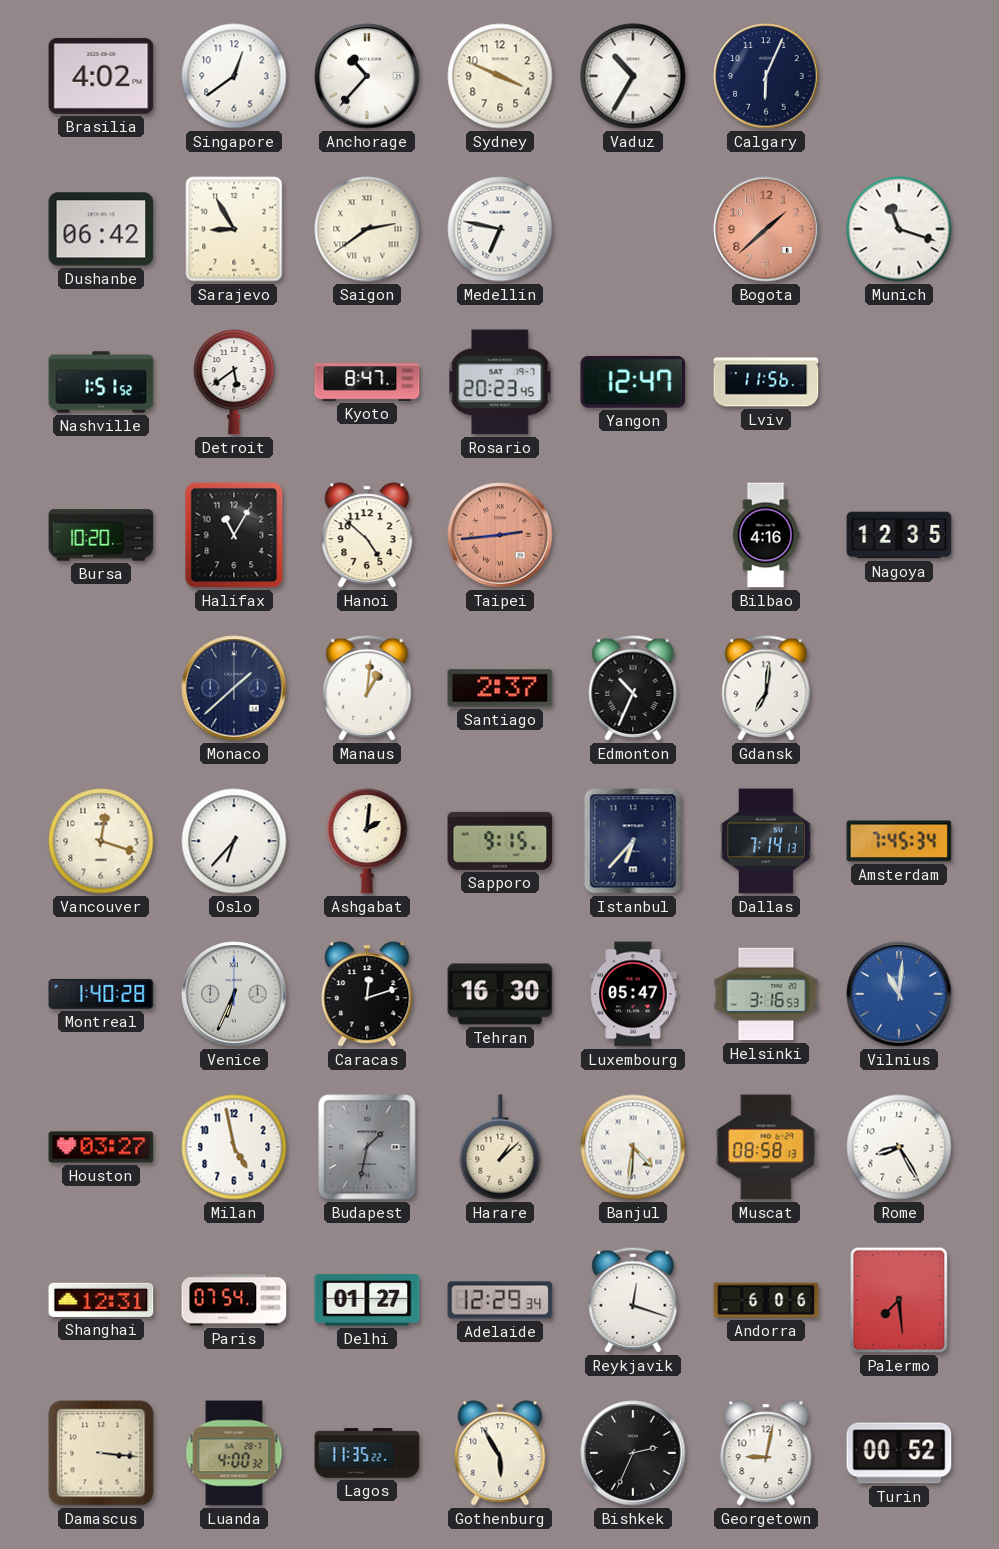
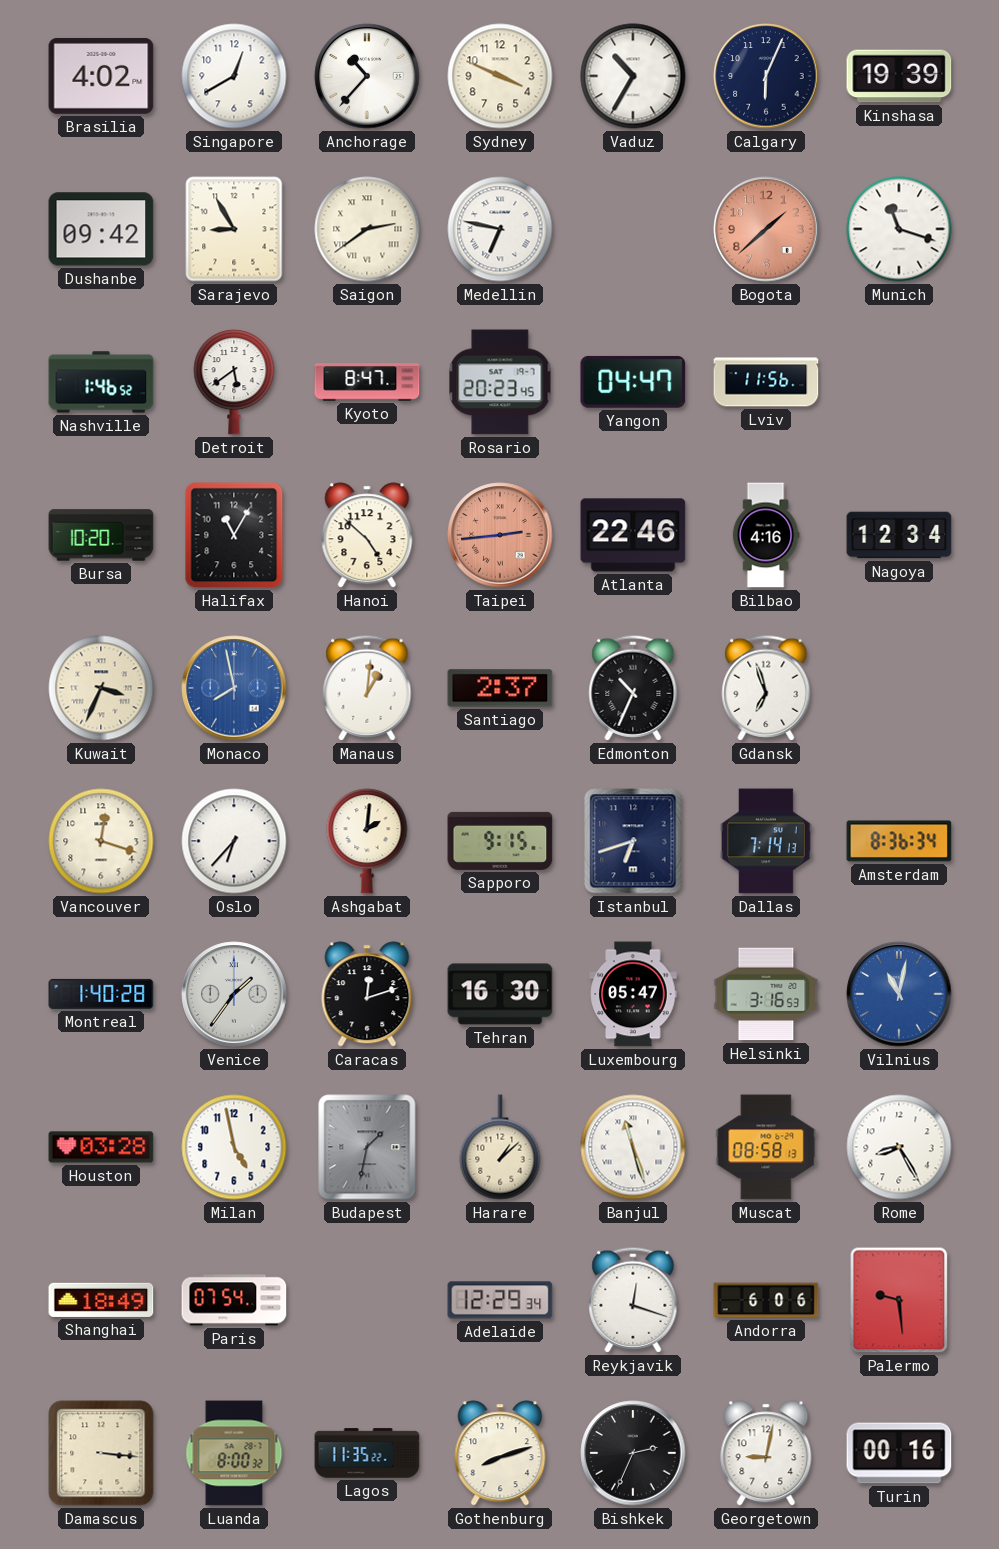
Singapore: 12:39 -> 12:40
Kinshasa: none -> 19:39
Dushanbe: 06:42 -> 09:42
Nashville: 1:51 -> 1:46
Yangon: 12:47 -> 04:47
Atlanta: none -> 22:46
Nagoya: 12:35 -> 12:34
Kuwait: none -> 3:34
Monaco: 1:38 -> 7:58
Monaco dial: navy -> blue
Gdansk: 7:01 -> 6:57
Istanbul: 6:37 -> 6:42
Amsterdam: 7:45 -> 8:36
Venice: 6:34 -> 1:36
Vilnius: 11:01 -> 11:02
Houston: 03:27 -> 03:28
Banjul: 4:31 -> 11:27
Shanghai: 12:31 -> 18:49
Delhi: 01:27 -> none
Palermo: 7:29 -> 9:29
Luanda: 4:00 -> 8:00
Gothenburg: 5:55 -> 8:12
Turin: 00:52 -> 00:16
